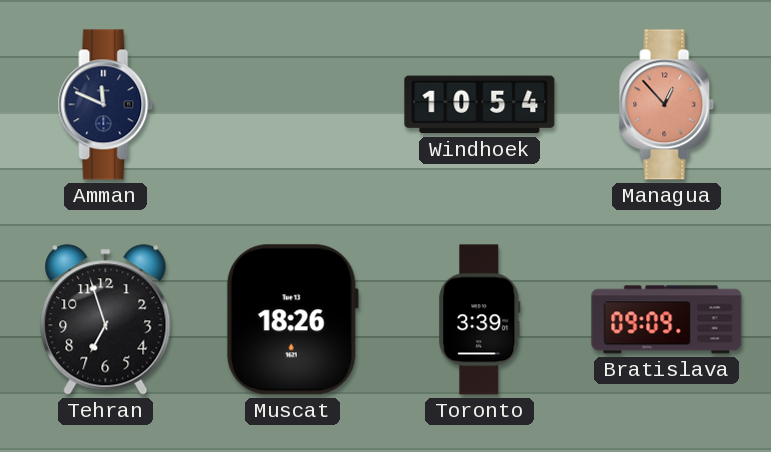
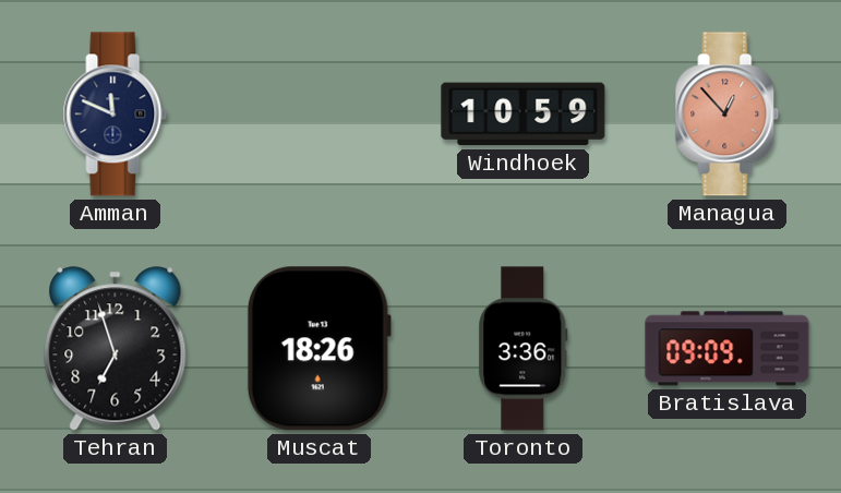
Windhoek: 10:54 -> 10:59
Toronto: 3:39 -> 3:36
